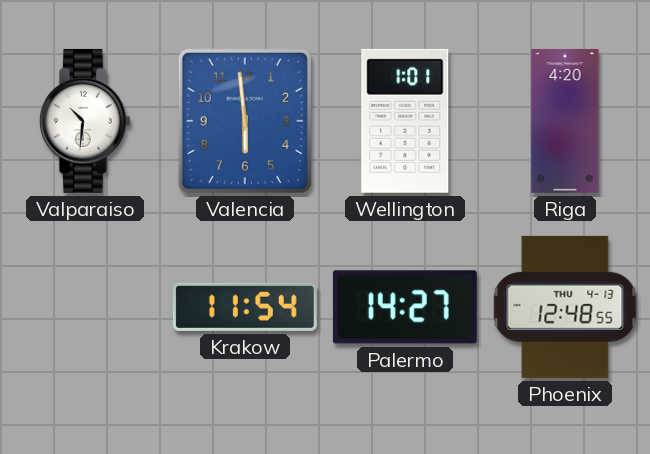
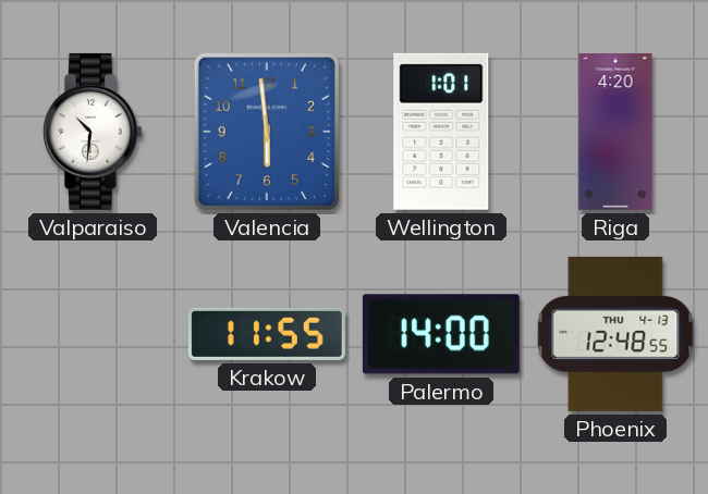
Krakow: 11:54 -> 11:55
Palermo: 14:27 -> 14:00
